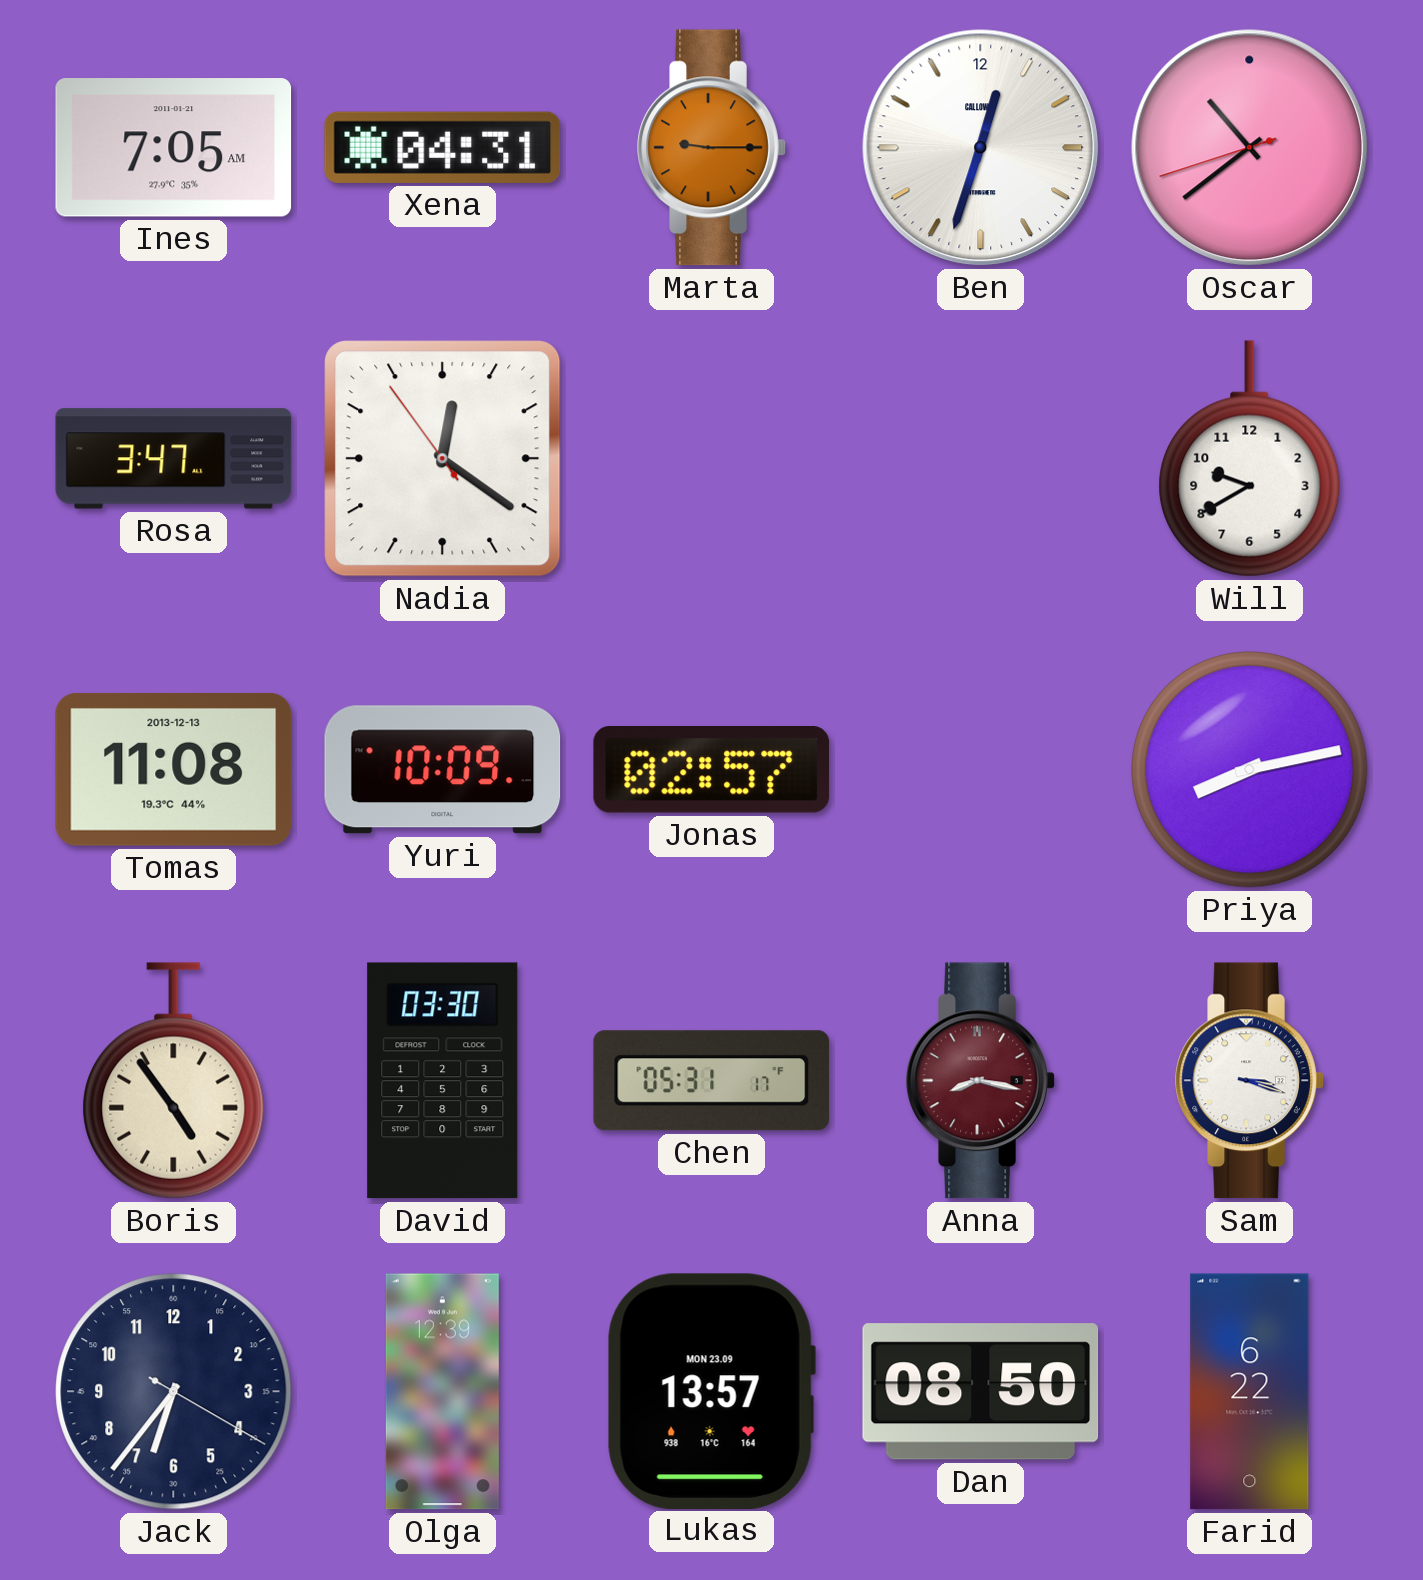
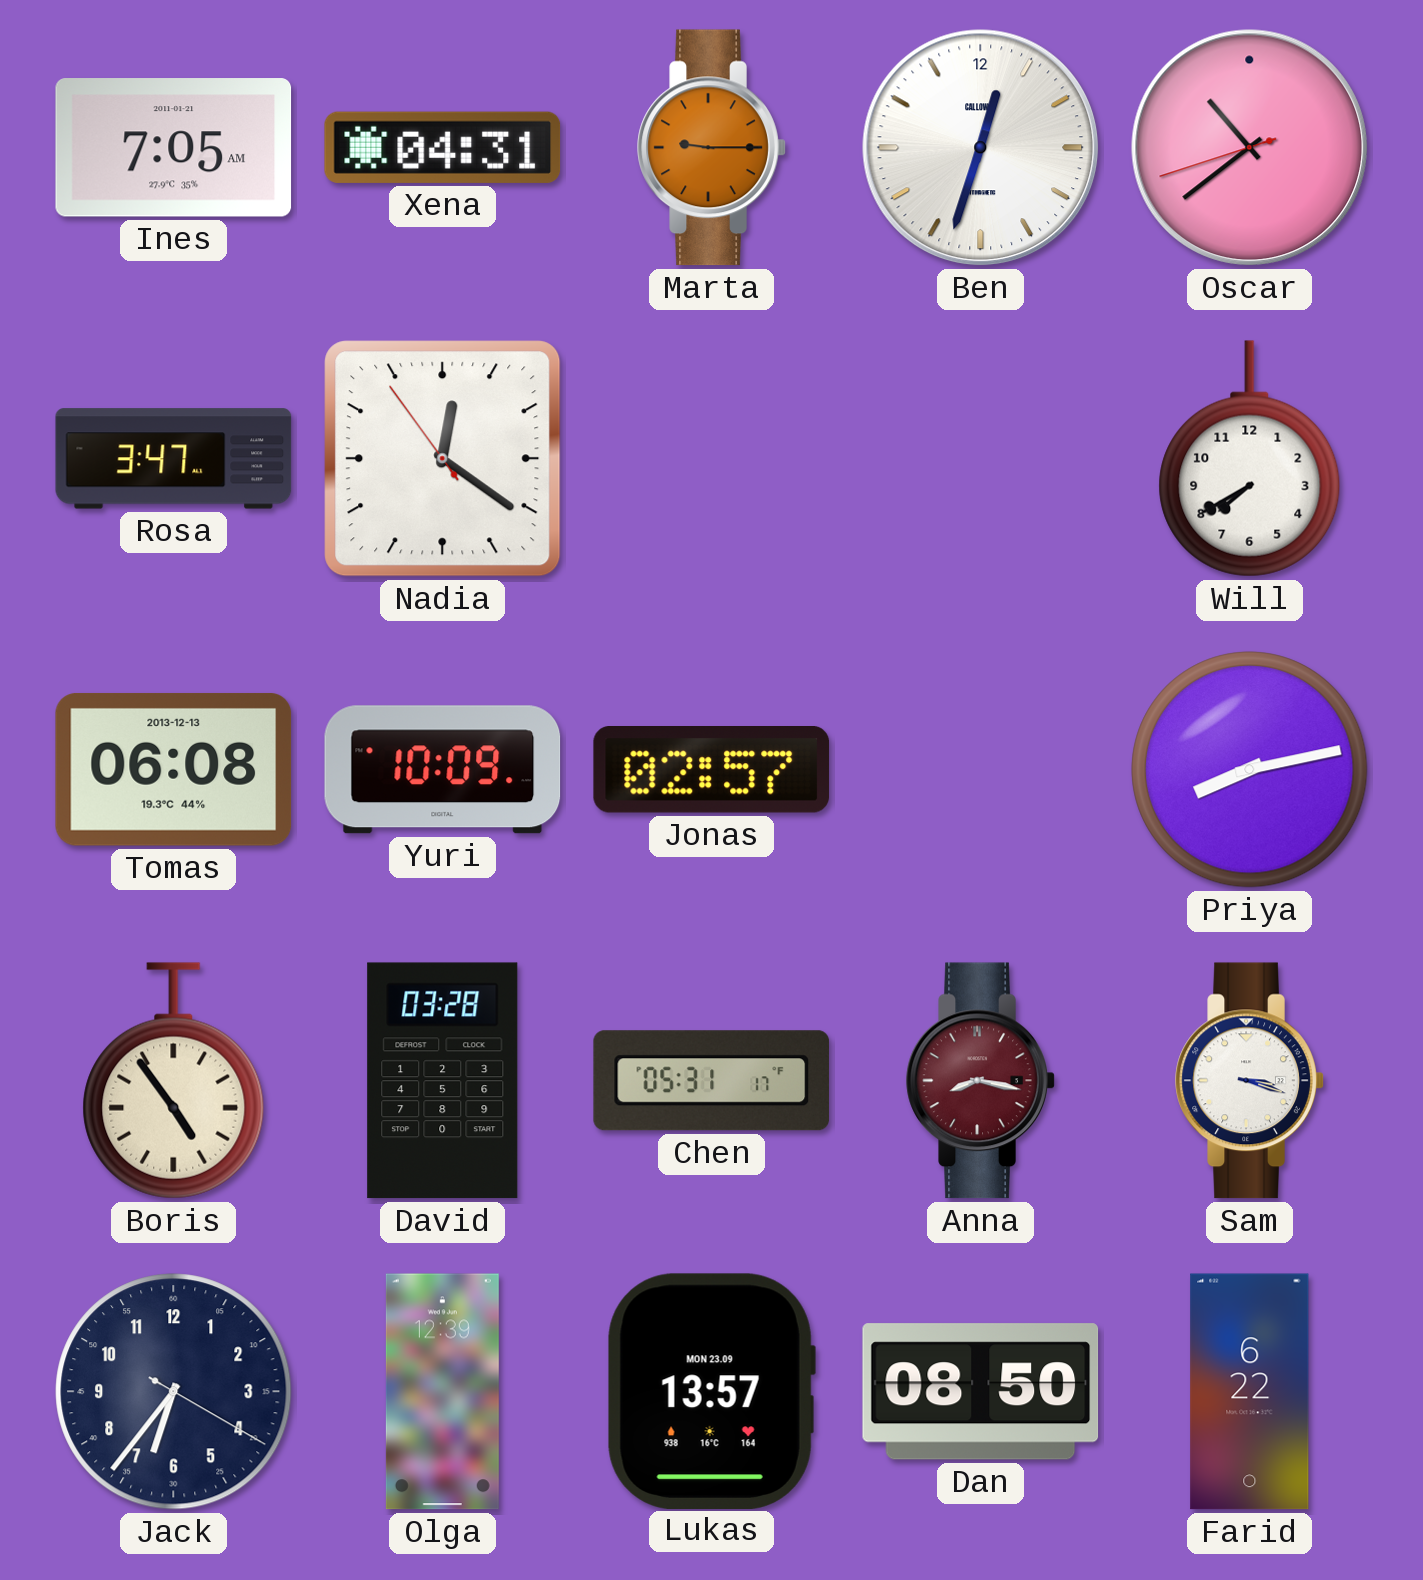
Will: 9:40 -> 7:40
Tomas: 11:08 -> 06:08
David: 03:30 -> 03:28
